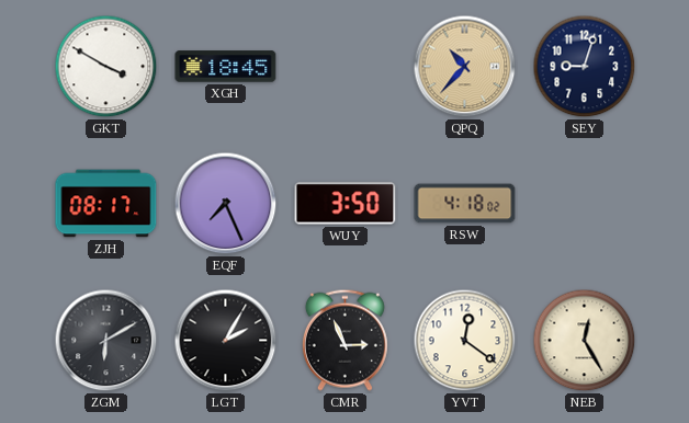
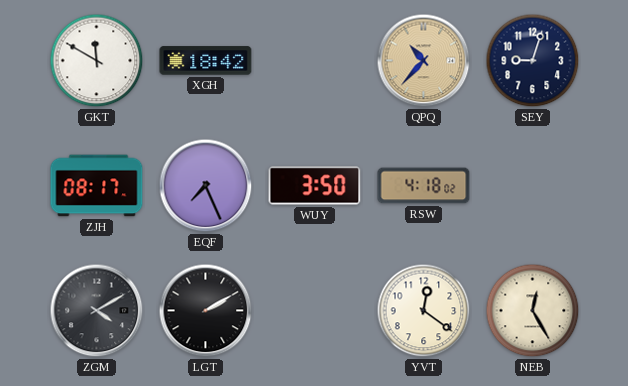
GKT: 3:50 -> 11:50
XGH: 18:45 -> 18:42
ZGM: 6:10 -> 4:10
LGT: 2:05 -> 2:10
CMR: 2:56 -> none
